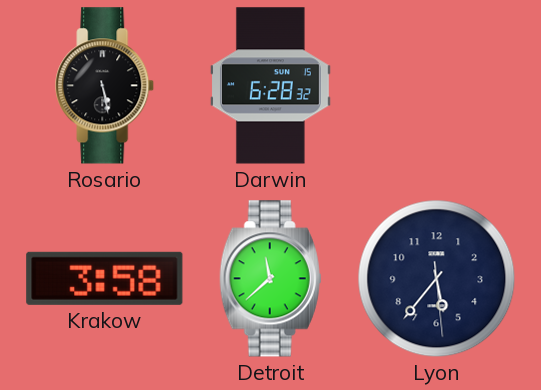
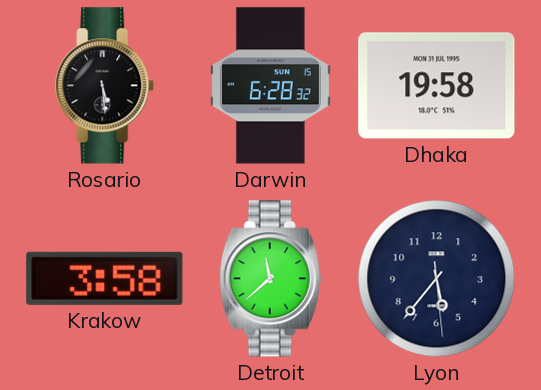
Rosario: 5:28 -> 5:29
Dhaka: none -> 19:58
